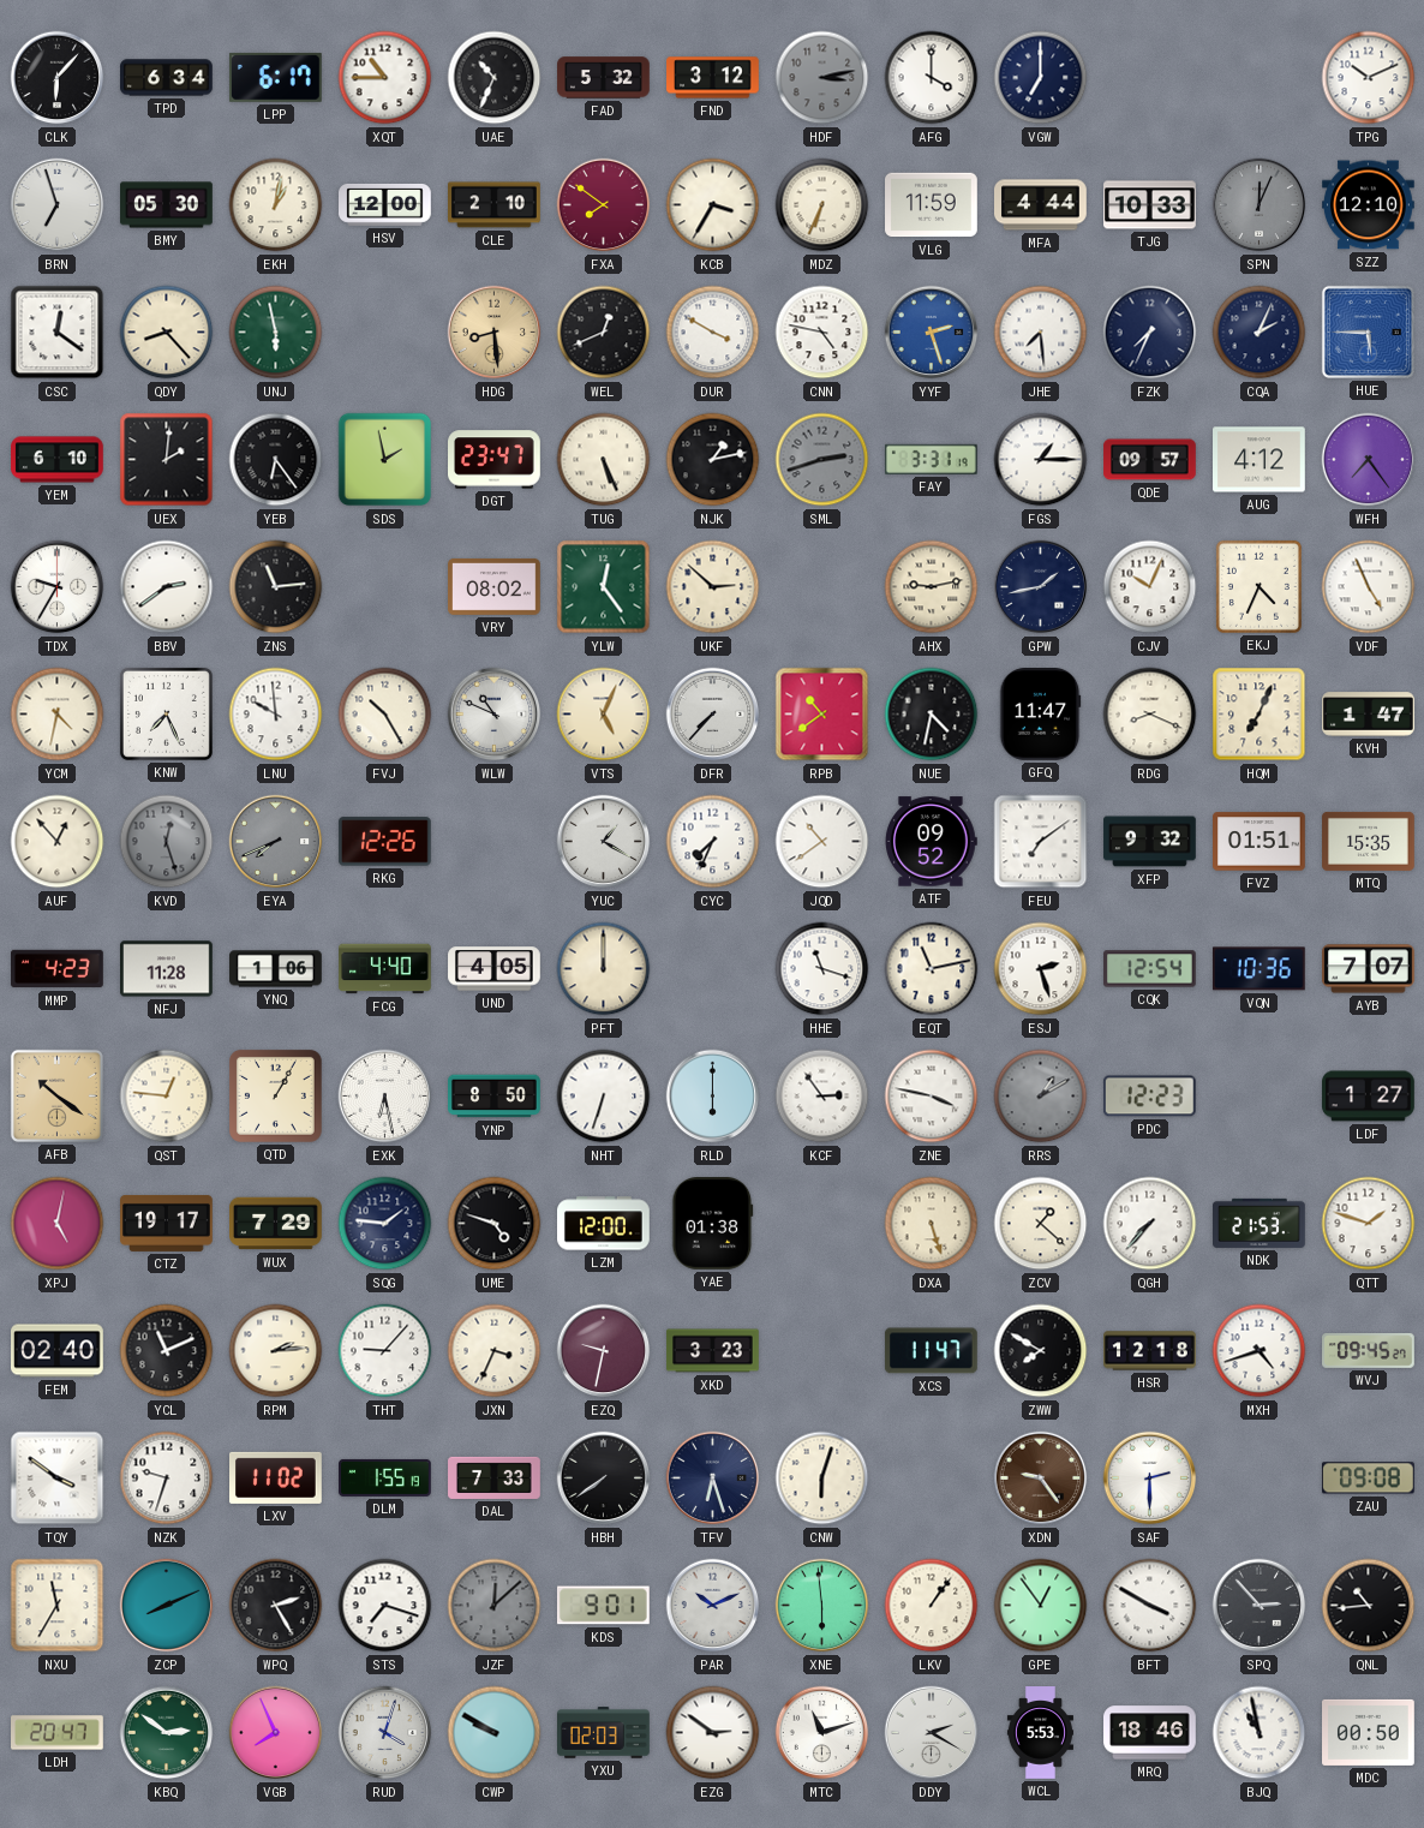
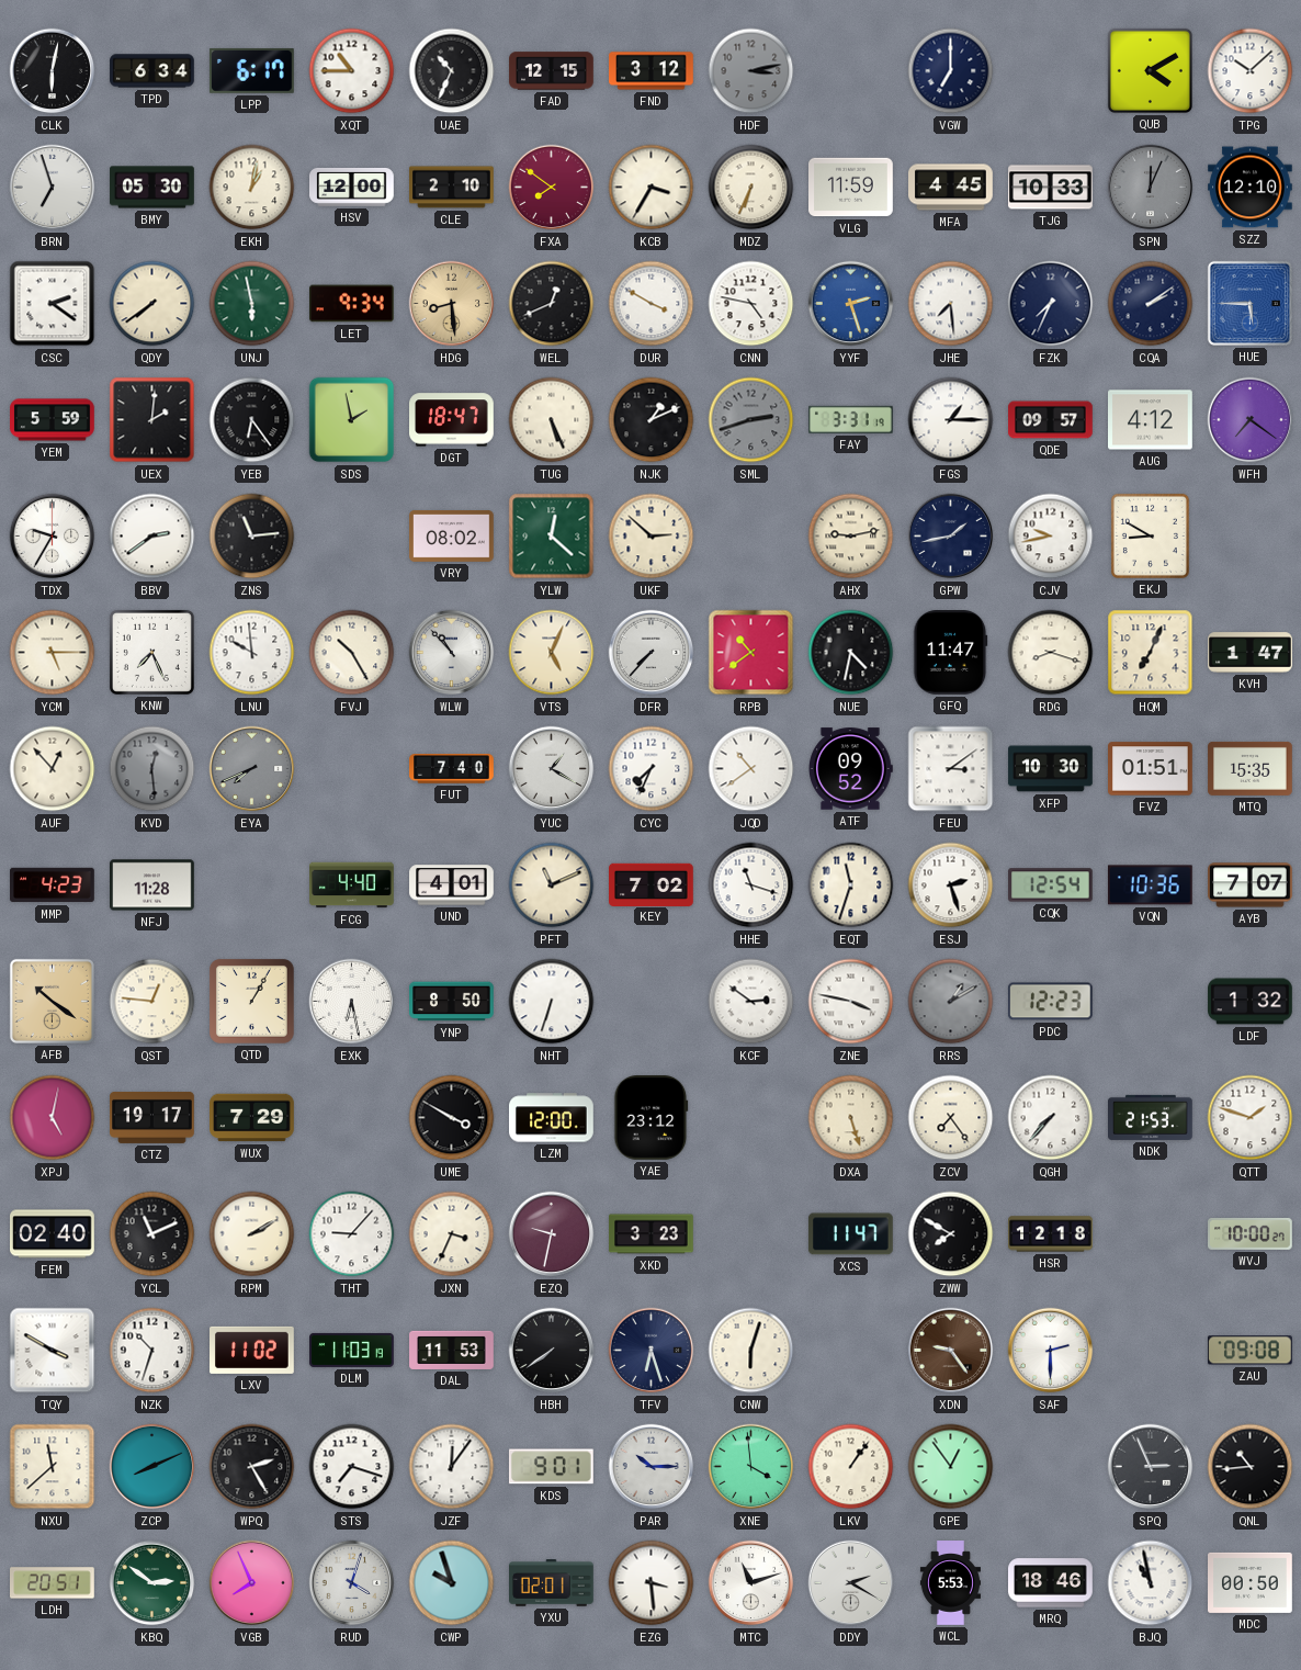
CLK: 6:07 -> 6:02
FAD: 5:32 -> 12:15
AFG: 4:00 -> none
QUB: none -> 4:10
TPG: 10:11 -> 10:08
MFA: 4:44 -> 4:45
CSC: 12:21 -> 2:21
QDY: 8:23 -> 7:39
LET: none -> 9:34
CQA: 2:04 -> 2:09
YEM: 6:10 -> 5:59
DGT: 23:47 -> 18:47
NJK: 1:13 -> 1:11
WFH: 7:24 -> 7:21
YLW: 12:24 -> 12:22
CJV: 10:04 -> 9:43
EKJ: 4:34 -> 8:50
VDF: 4:56 -> none
YCM: 4:32 -> 5:15
WLW: 10:49 -> 10:53
RDG: 8:19 -> 8:18
KVD: 12:27 -> 12:29
RKG: 12:26 -> none
FUT: none -> 7:40
FEU: 7:09 -> 3:09
XFP: 9:32 -> 10:30
YNQ: 1:06 -> none
UND: 4:05 -> 4:01
PFT: 12:00 -> 11:11
KEY: none -> 7:02
EQT: 11:13 -> 11:33
RLD: 6:00 -> none
KCF: 2:54 -> 2:51
LDF: 1:27 -> 1:32
SQG: 1:46 -> none
UME: 4:48 -> 3:50
YAE: 01:38 -> 23:12
ZCV: 1:22 -> 7:24
RPM: 2:14 -> 2:10
MXH: 4:42 -> none
WVJ: 09:45 -> 10:00
TQY: 3:51 -> 3:50
NZK: 9:33 -> 10:33
DLM: 1:55 -> 11:03
DAL: 7:33 -> 11:53
NXU: 11:35 -> 11:38
JZF: 12:08 -> 12:06
JZF dial: grey -> white
PAR: 10:11 -> 10:15
XNE: 5:59 -> 3:59
BFT: 3:50 -> none
SPQ: 2:53 -> 2:56
LDH: 20:47 -> 20:51
CWP: 9:50 -> 9:57
YXU: 02:03 -> 02:01
EZG: 2:51 -> 3:29
